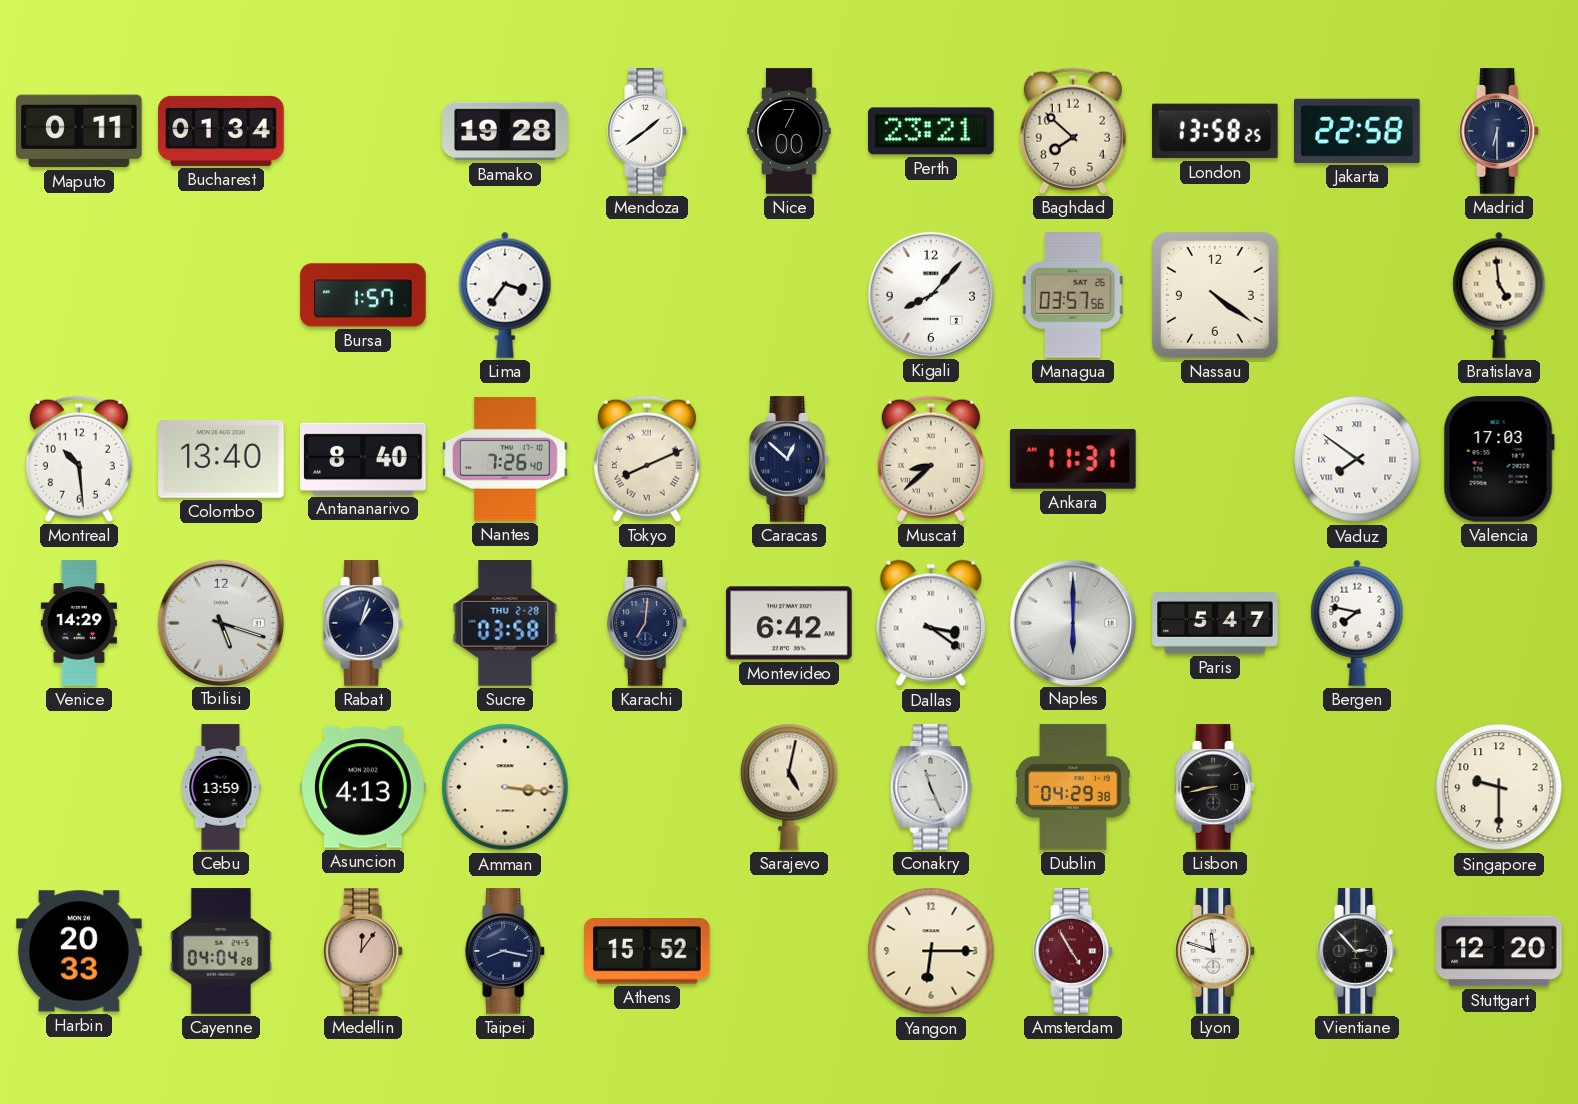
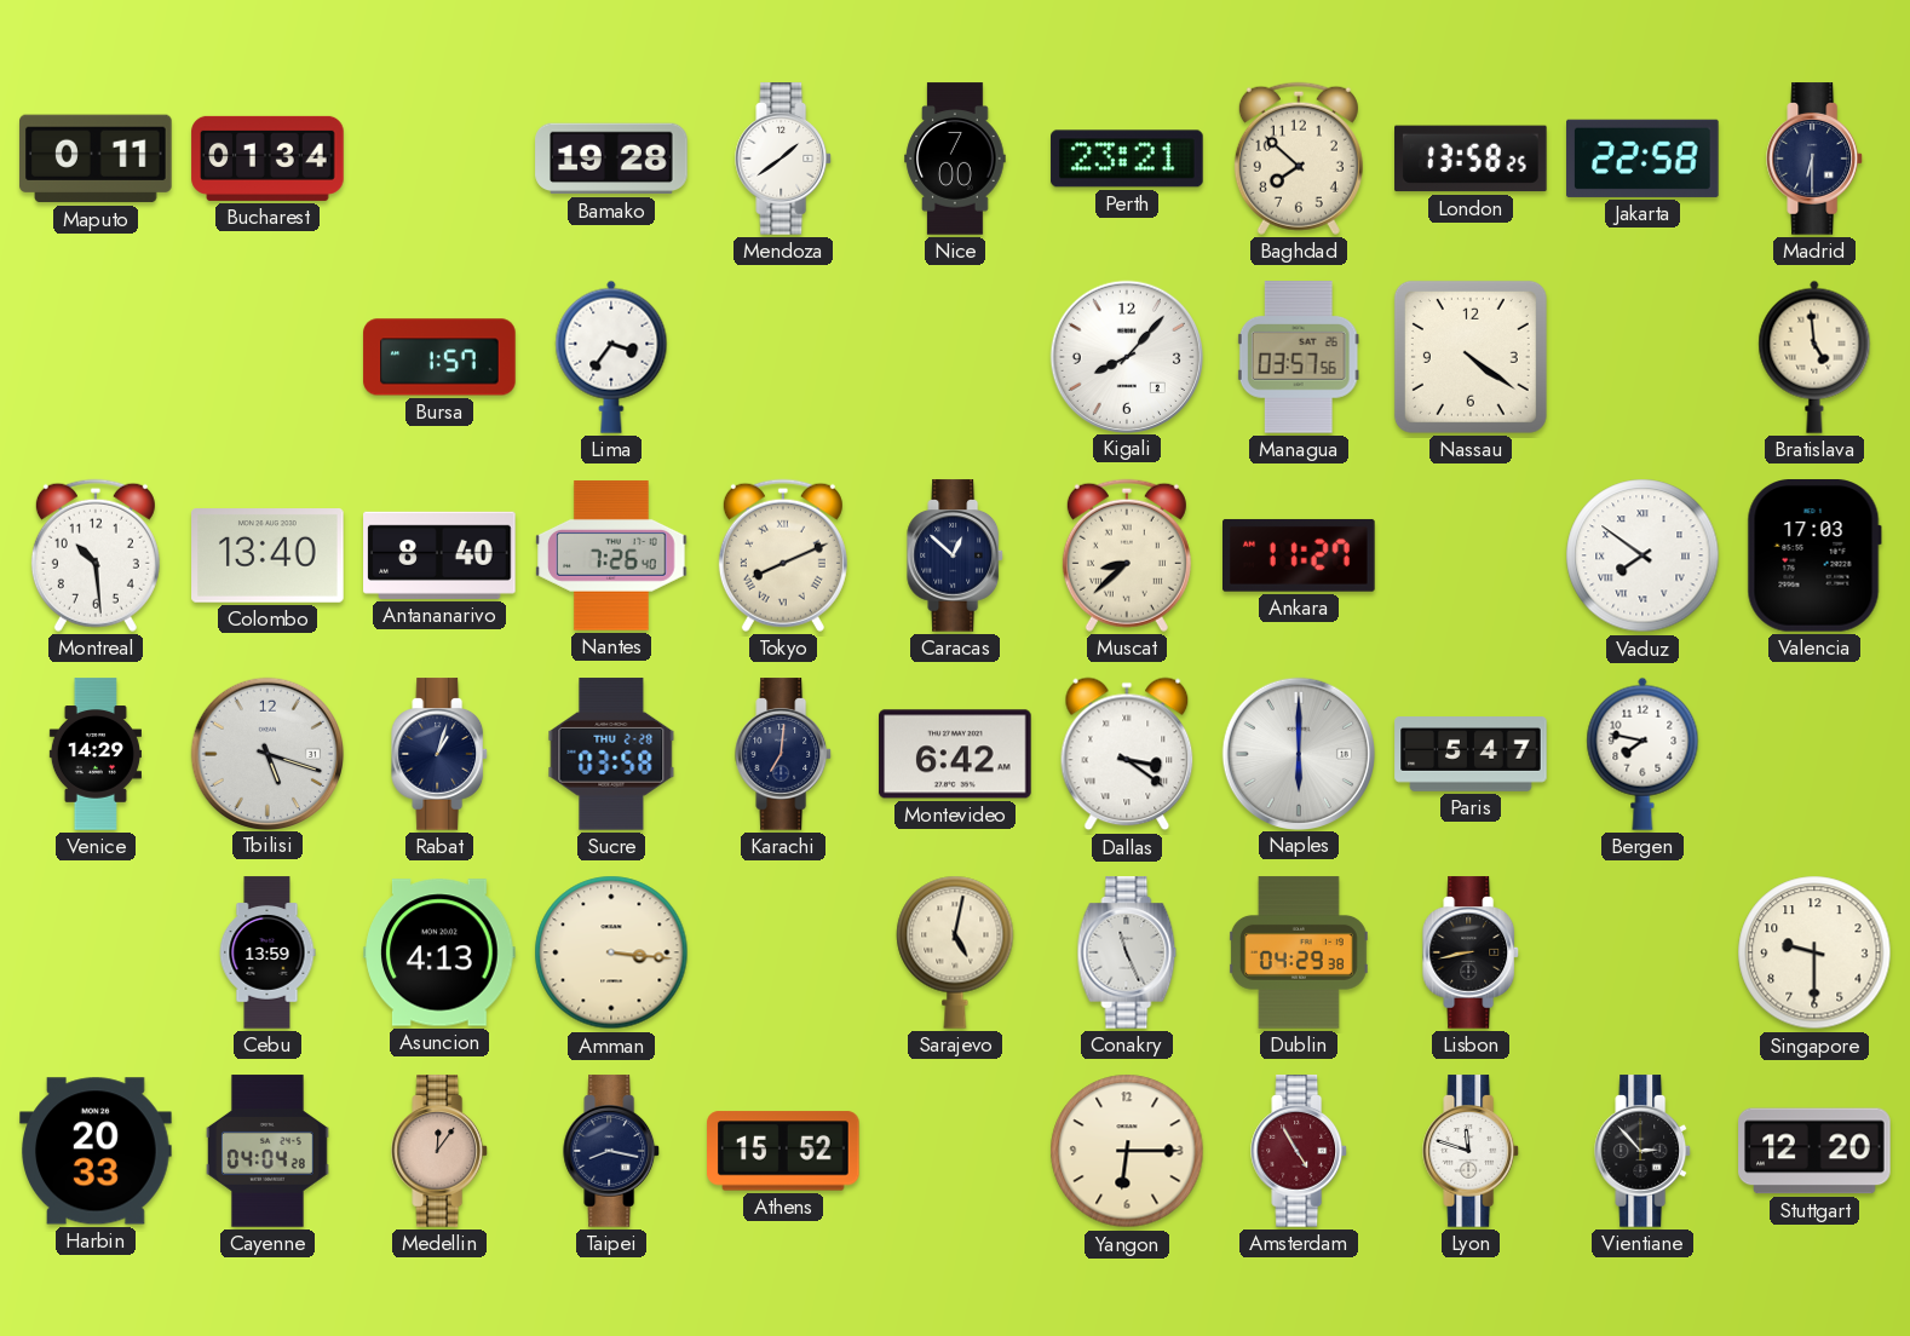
Ankara: 11:31 -> 11:27
